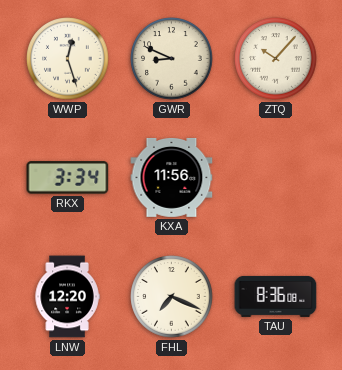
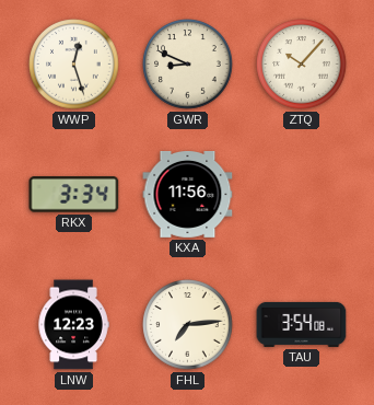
LNW: 12:20 -> 12:23
FHL: 7:19 -> 7:14
TAU: 8:36 -> 3:54
